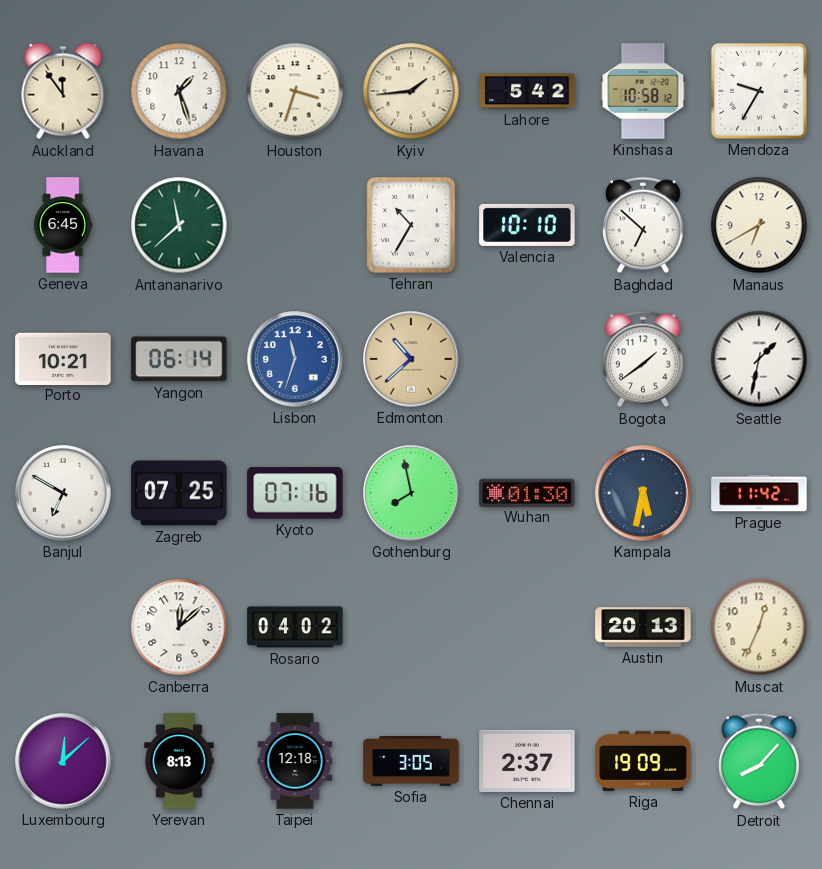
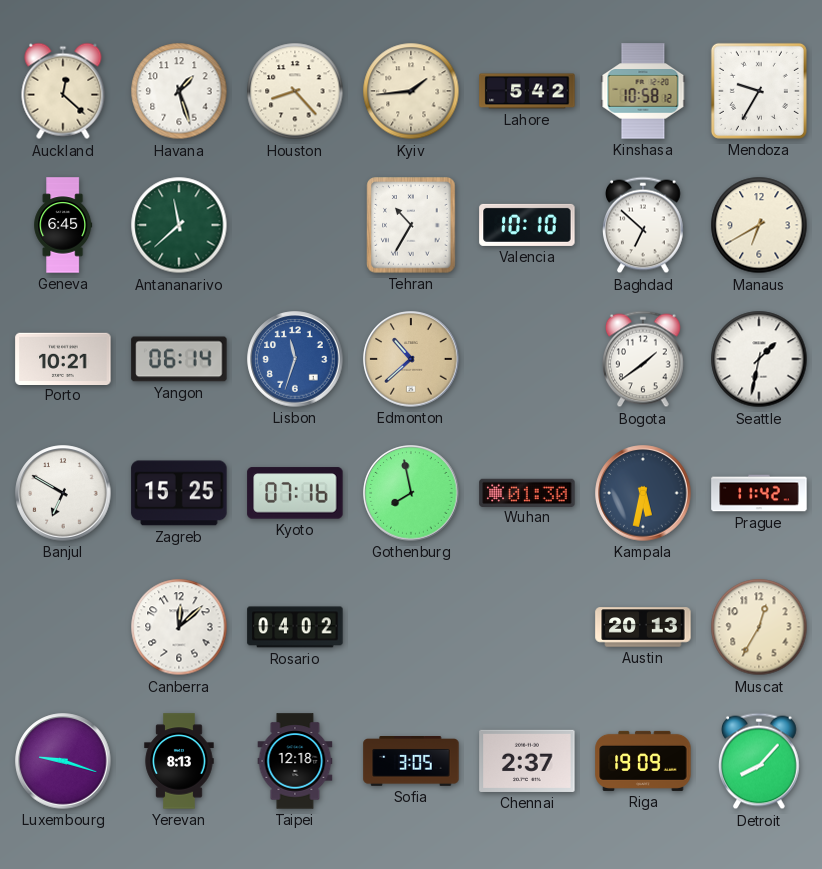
Auckland: 11:54 -> 12:22
Houston: 3:33 -> 8:23
Zagreb: 07:25 -> 15:25
Muscat: 12:34 -> 12:35
Luxembourg: 12:08 -> 9:18
